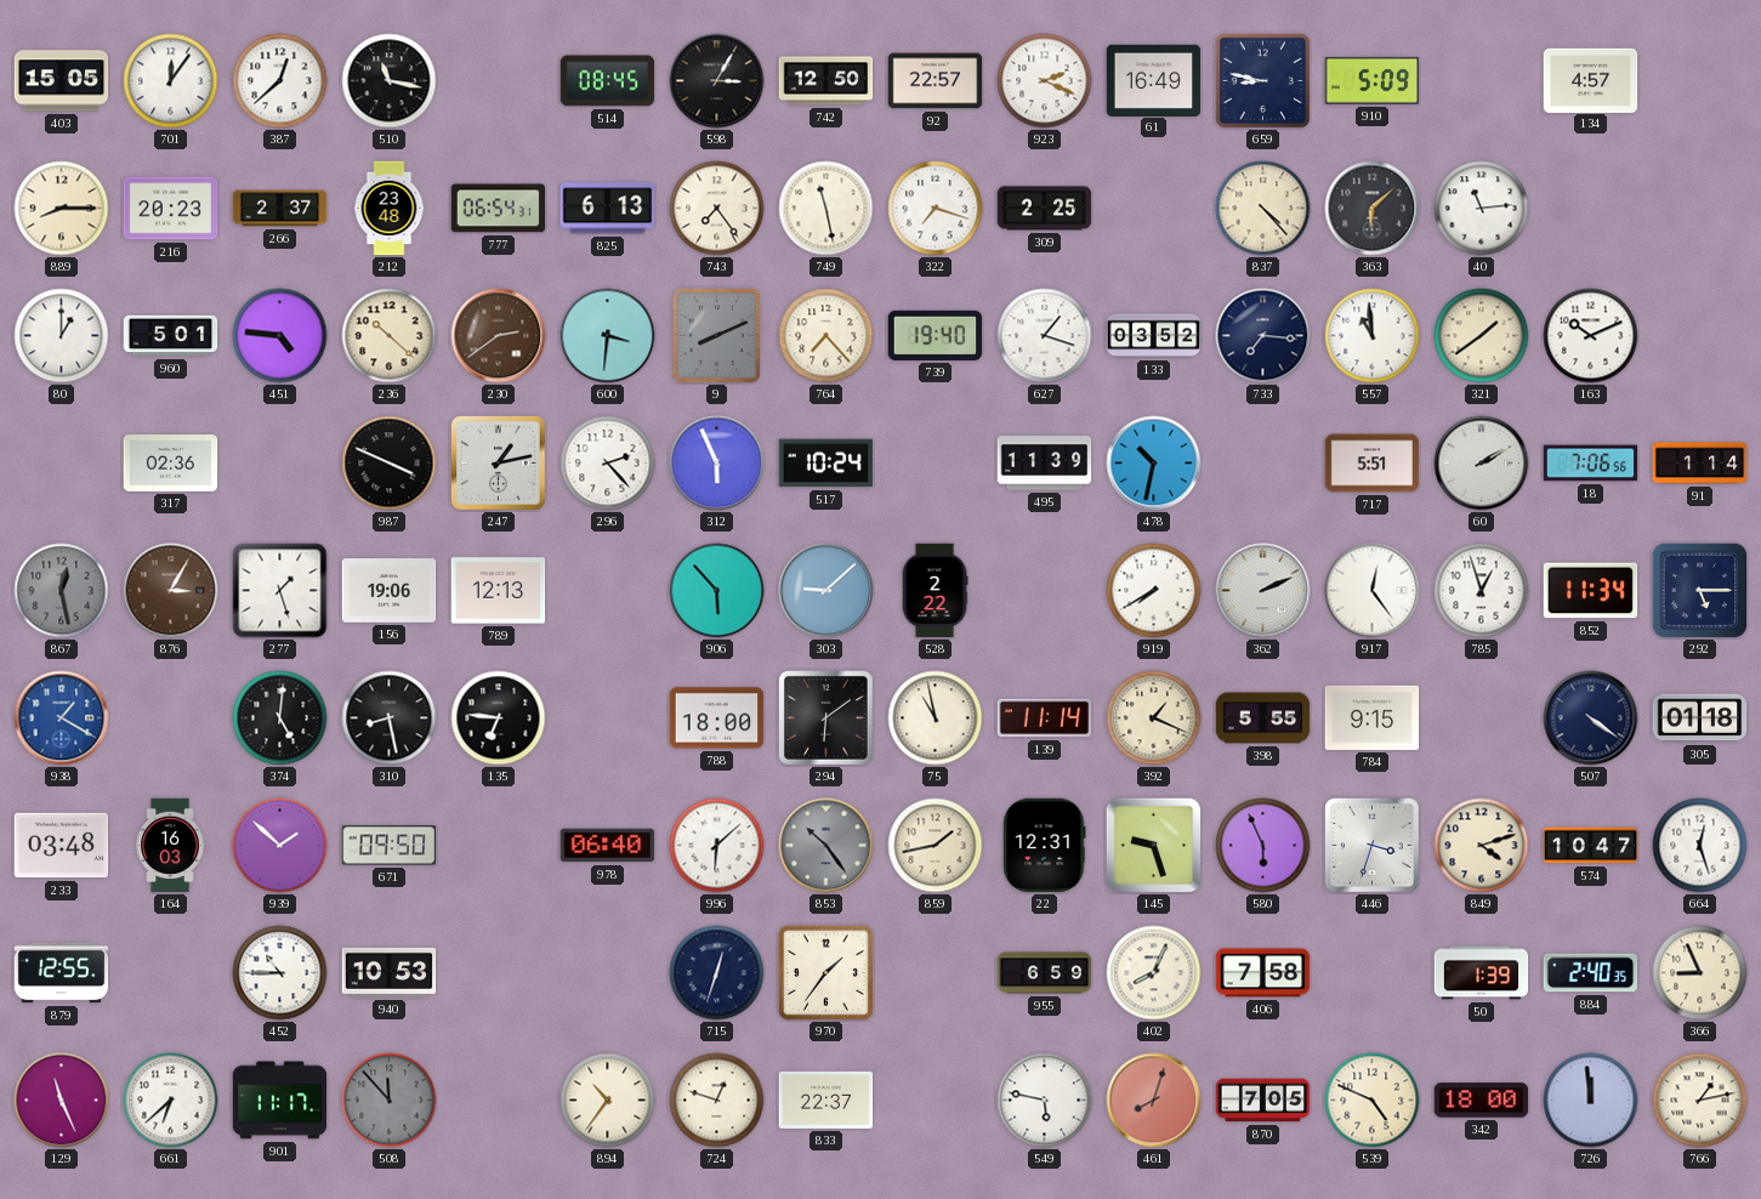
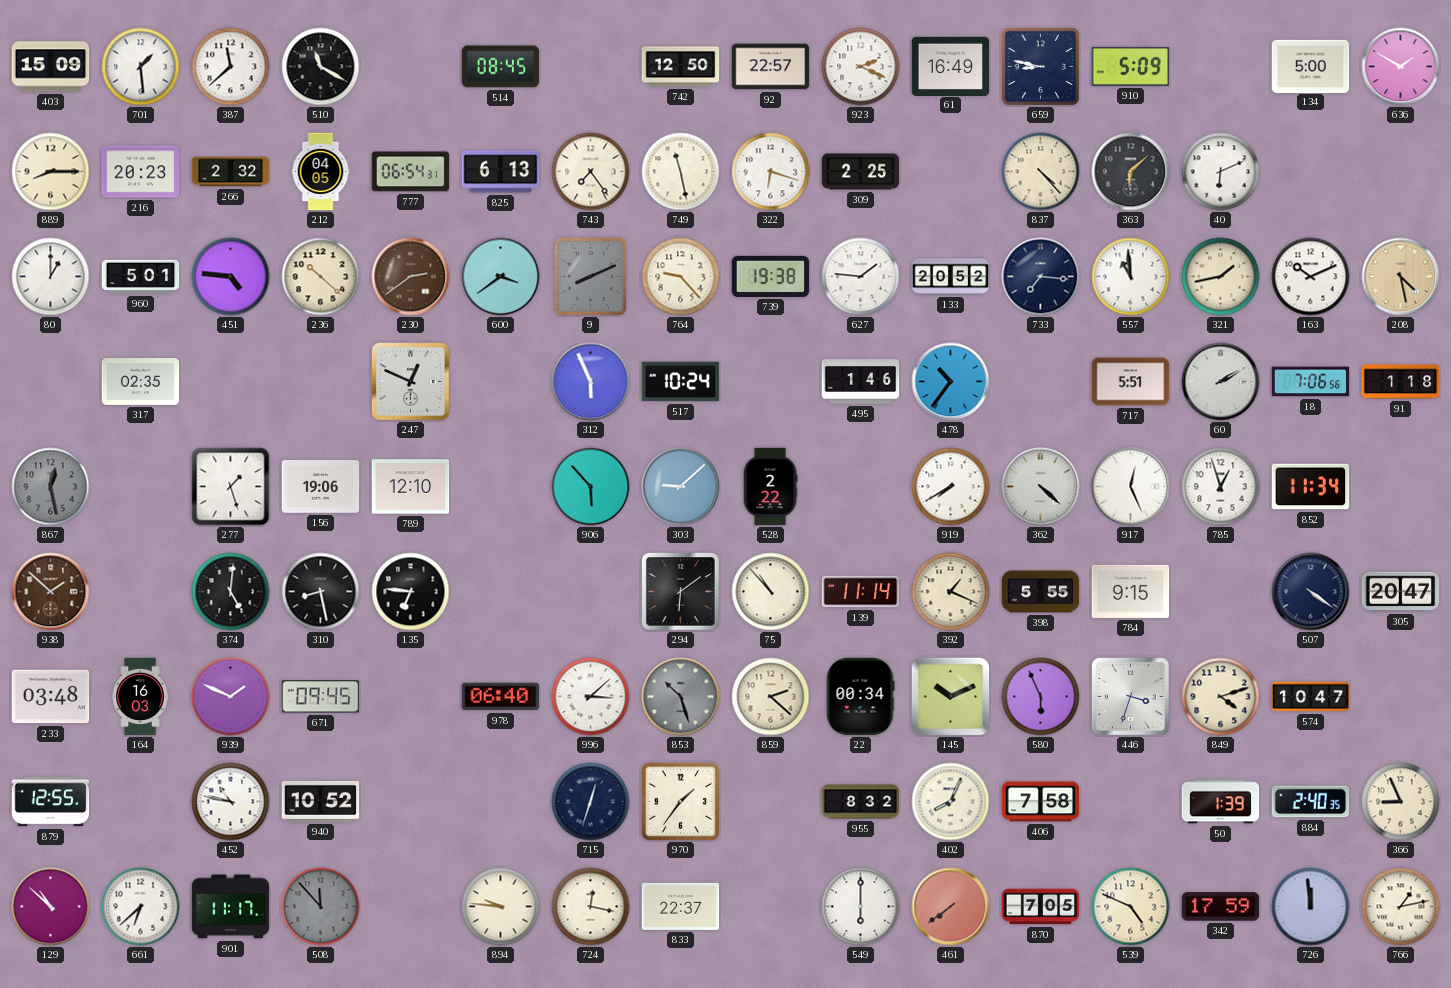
403: 15:05 -> 15:09
701: 12:06 -> 1:29
387: 12:38 -> 11:38
510: 11:17 -> 11:20
598: 3:05 -> none
134: 4:57 -> 5:00
636: none -> 1:50
266: 2:37 -> 2:32
212: 23:48 -> 04:05
322: 7:18 -> 6:18
40: 11:14 -> 6:11
600: 3:31 -> 3:39
764: 7:23 -> 9:23
739: 19:40 -> 19:38
627: 1:18 -> 1:46
133: 03:52 -> 20:52
321: 1:39 -> 1:43
208: none -> 4:28
317: 02:36 -> 02:35
987: 3:49 -> none
247: 1:13 -> 12:49
296: 2:23 -> none
495: 11:39 -> 1:46
478: 10:32 -> 10:36
91: 1:14 -> 1:18
876: 3:05 -> none
789: 12:13 -> 12:10
362: 2:11 -> 4:22
917: 12:24 -> 12:26
292: 5:15 -> none
938: 1:20 -> 1:52
938 dial: blue -> brown
788: 18:00 -> none
75: 10:58 -> 10:53
305: 01:18 -> 20:47
939: 1:52 -> 1:49
671: 09:50 -> 09:45
996: 6:08 -> 3:08
853: 10:24 -> 10:27
859: 1:43 -> 2:22
22: 12:31 -> 00:34
145: 9:27 -> 10:11
664: 12:27 -> none
452: 10:45 -> 10:47
940: 10:53 -> 10:52
955: 6:59 -> 8:32
129: 11:26 -> 10:52
894: 10:36 -> 9:46
724: 12:48 -> 12:17
549: 5:47 -> 6:00
461: 8:03 -> 7:39
342: 18:00 -> 17:59
